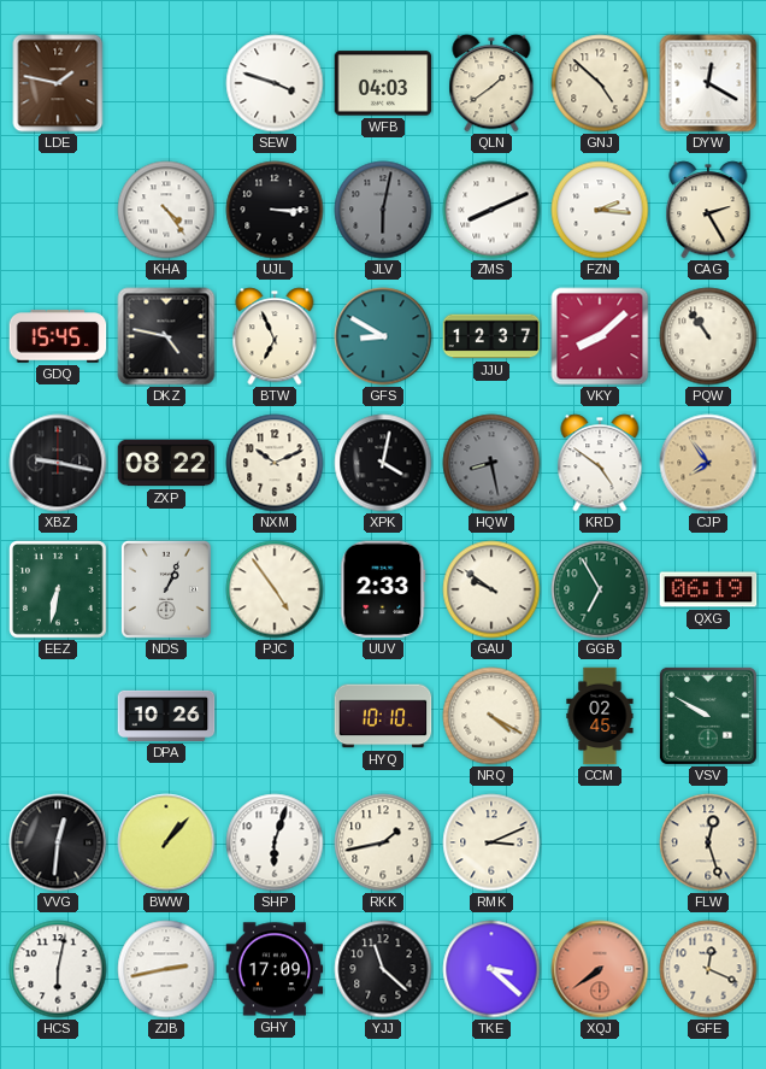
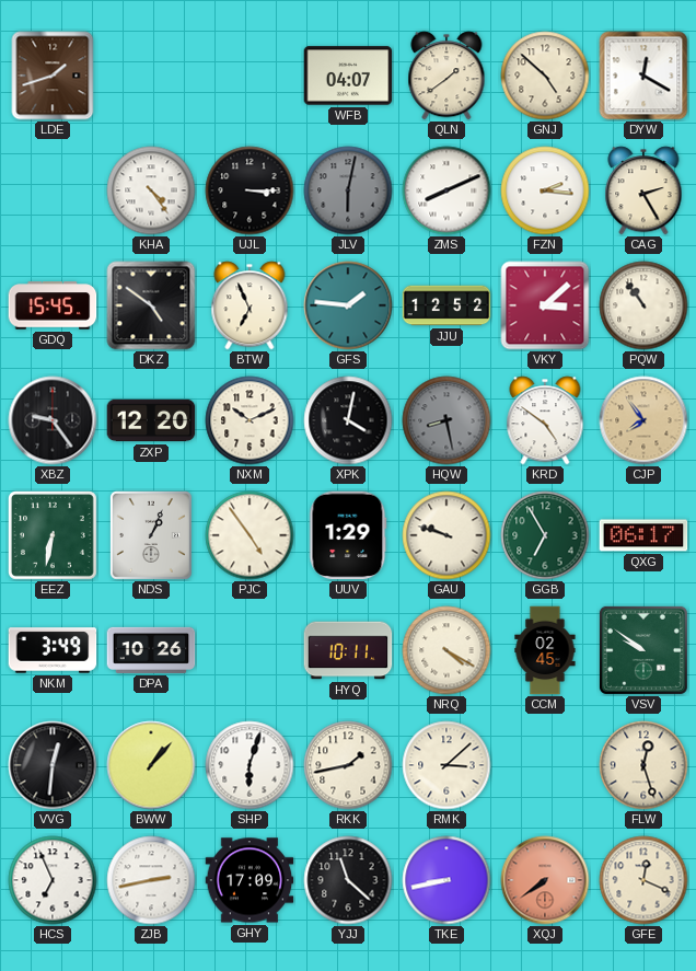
LDE: 1:47 -> 1:42
SEW: 3:48 -> none
WFB: 04:03 -> 04:07
DKZ: 4:47 -> 4:51
GFS: 8:50 -> 1:46
JJU: 12:37 -> 12:52
VKY: 8:08 -> 3:08
XBZ: 9:17 -> 9:24
ZXP: 08:22 -> 12:20
UUV: 2:33 -> 1:29
GAU: 9:51 -> 9:48
QXG: 06:19 -> 06:17
NKM: none -> 3:49
HYQ: 10:10 -> 10:11
VSV: 9:50 -> 9:51
RMK: 3:11 -> 3:08
HCS: 6:02 -> 6:56
TKE: 3:22 -> 8:43
